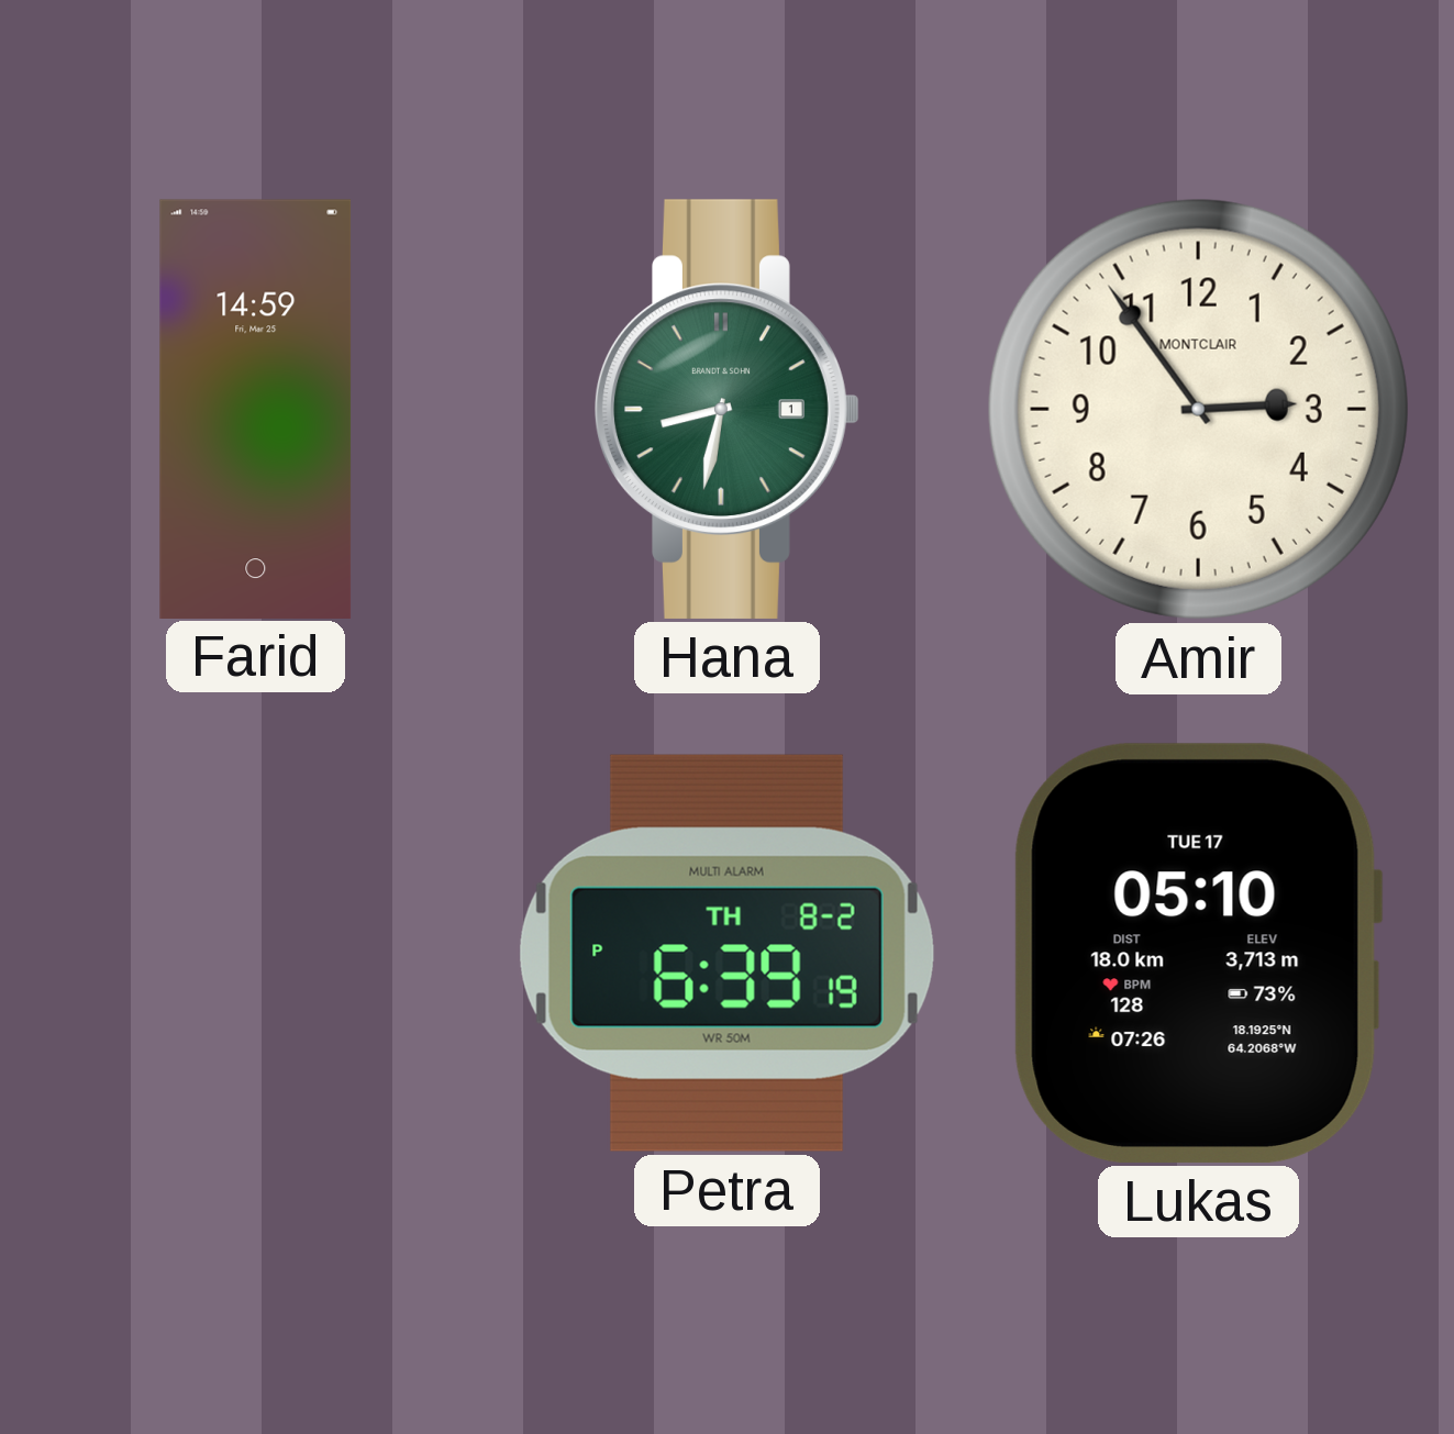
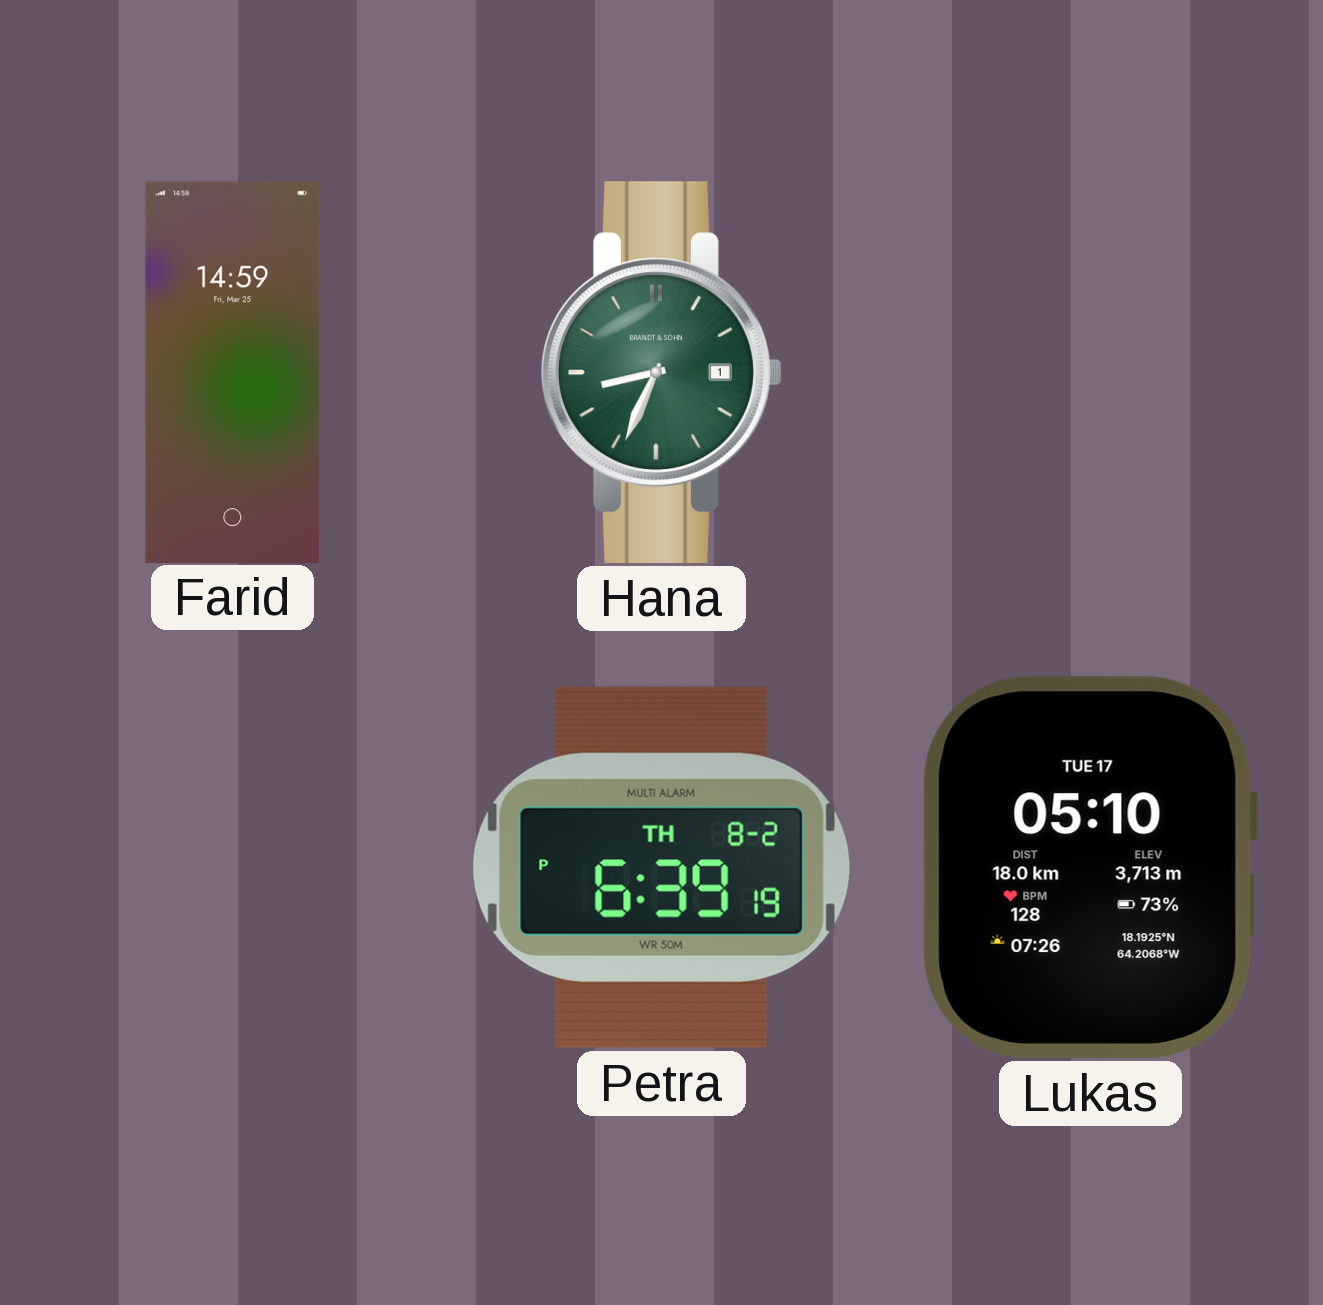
Hana: 8:32 -> 8:34
Amir: 2:54 -> none
